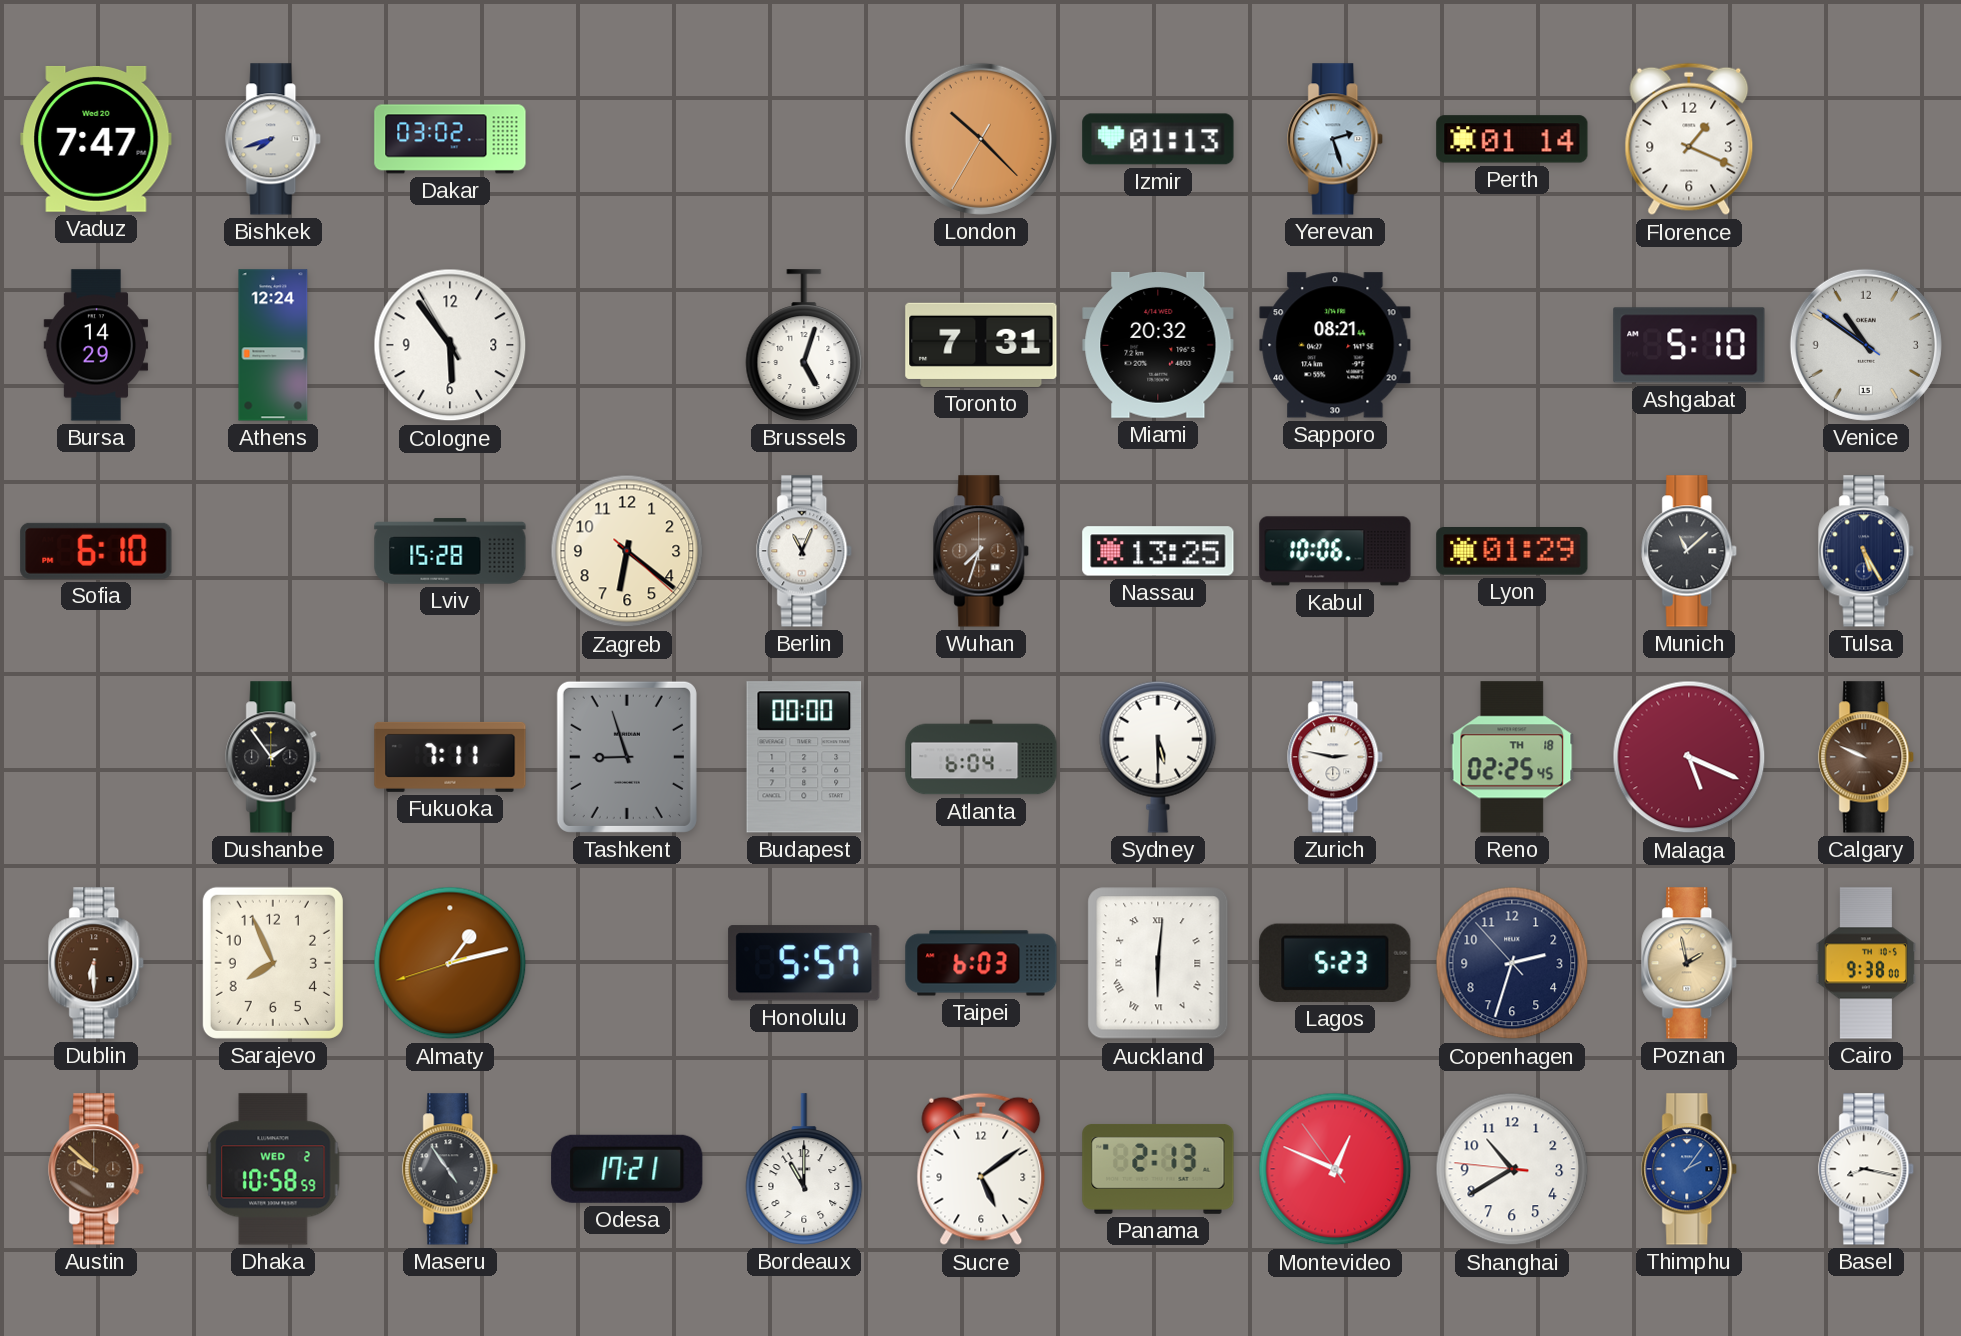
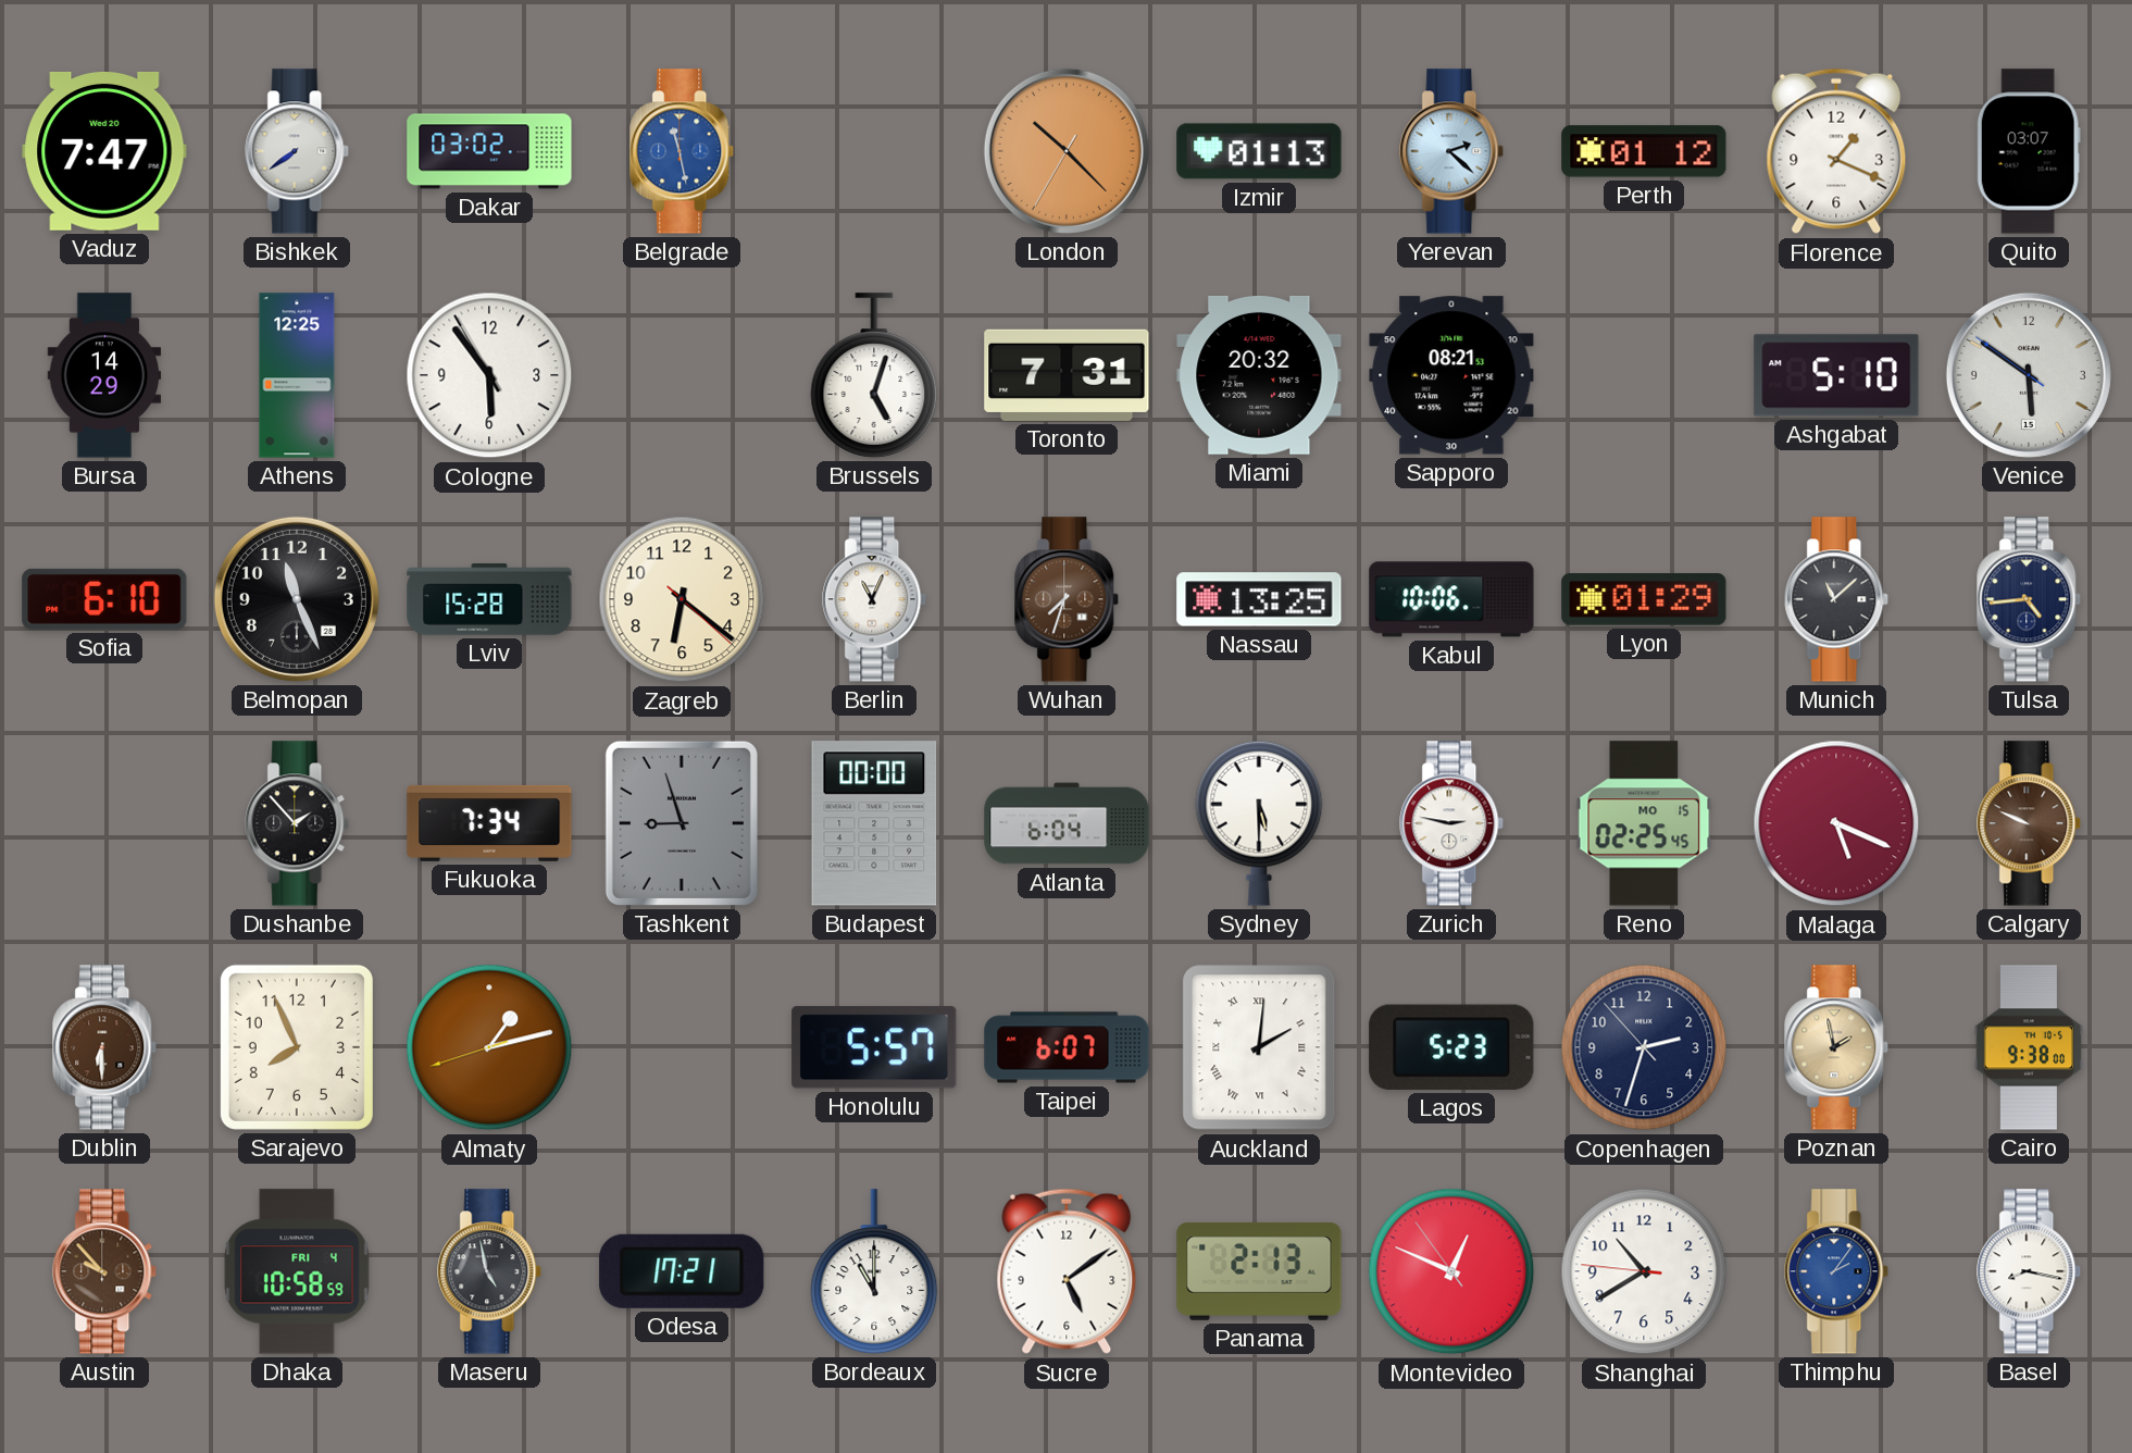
Bishkek: 7:42 -> 7:39
Belgrade: none -> 11:28
Yerevan: 2:27 -> 2:22
Perth: 01:14 -> 01:12
Quito: none -> 03:07
Athens: 12:24 -> 12:25
Sapporo: 08:21:44 -> 08:21:53
Venice: 10:50 -> 5:50
Belmopan: none -> 11:26
Tulsa: 5:25 -> 4:44
Dushanbe: 1:54 -> 1:53
Fukuoka: 7:11 -> 7:34
Reno date: TH 18 -> MO 15
Taipei: 6:03 -> 6:07
Auckland: 6:01 -> 2:01
Austin: 9:52 -> 9:53
Dhaka date: WED 2 -> FRI 4
Maseru: 4:54 -> 4:58
